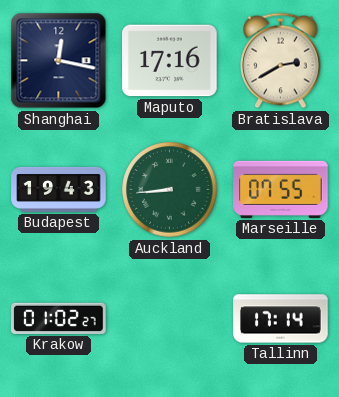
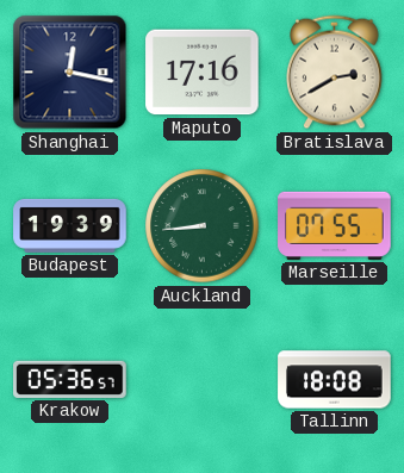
Budapest: 19:43 -> 19:39
Krakow: 01:02 -> 05:36
Tallinn: 17:14 -> 18:08
